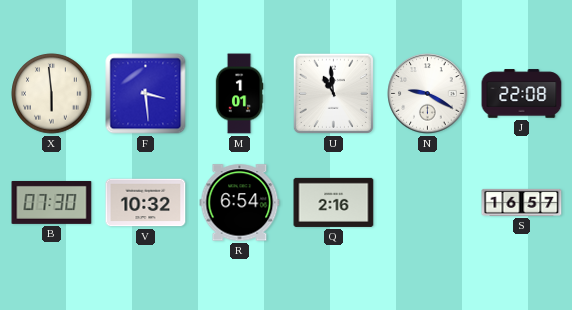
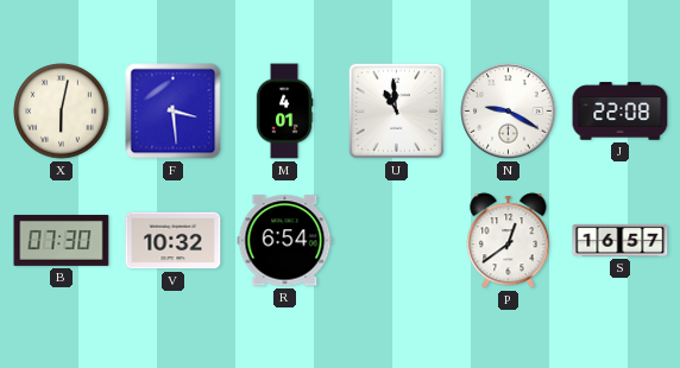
X: 5:59 -> 6:02
M: 1:01 -> 4:01
Q: 2:16 -> none
P: none -> 12:39
